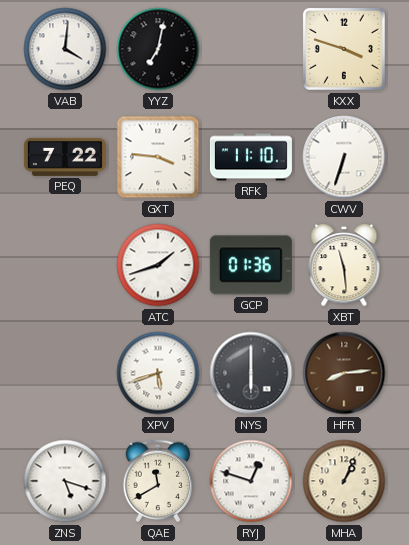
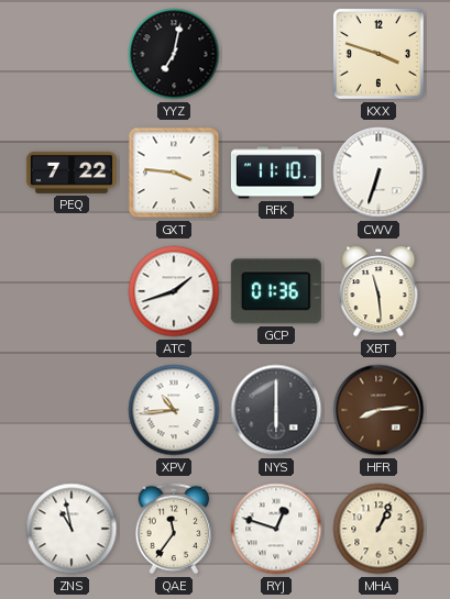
VAB: 4:01 -> none
XPV: 5:42 -> 10:44
ZNS: 5:18 -> 10:58
QAE: 11:40 -> 11:36
